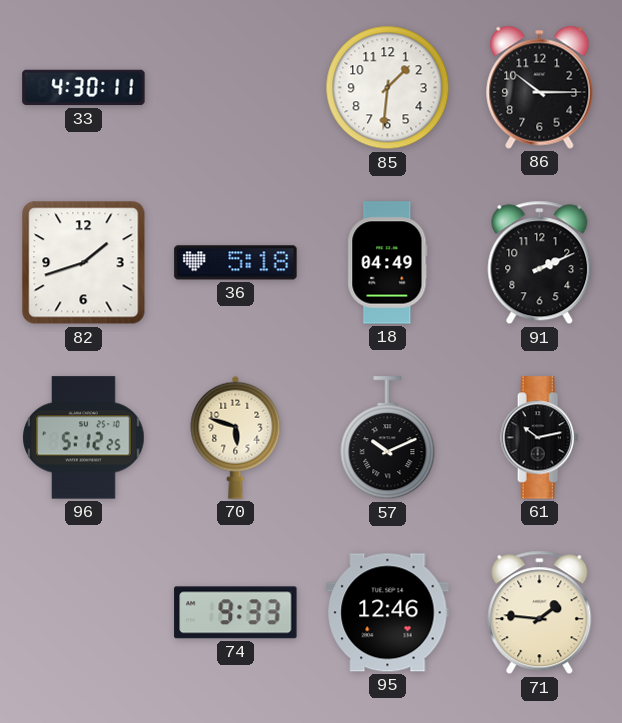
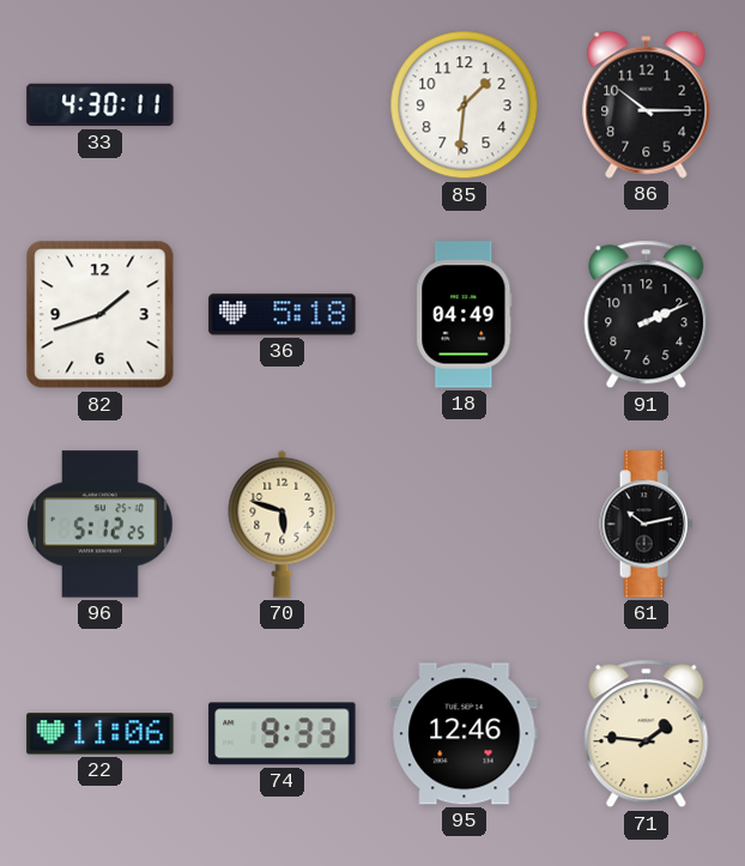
57: 10:11 -> none
22: none -> 11:06
